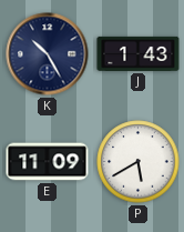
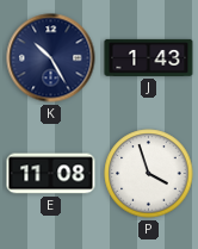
E: 11:09 -> 11:08
P: 5:40 -> 3:57
